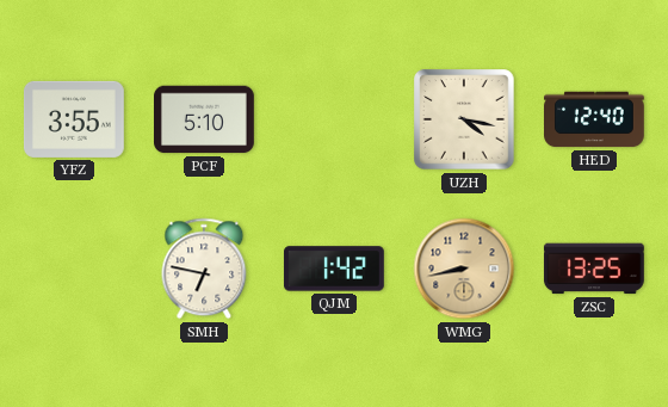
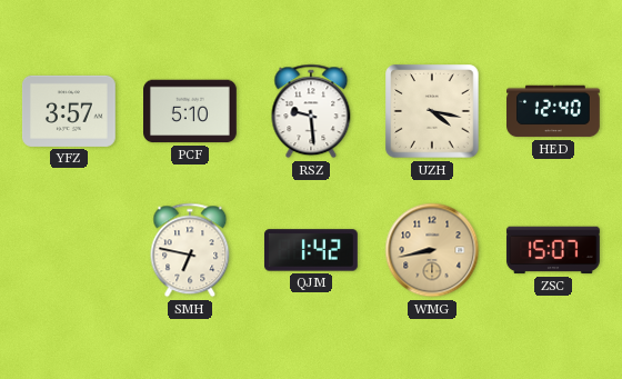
YFZ: 3:55 -> 3:57
RSZ: none -> 9:29
ZSC: 13:25 -> 15:07
